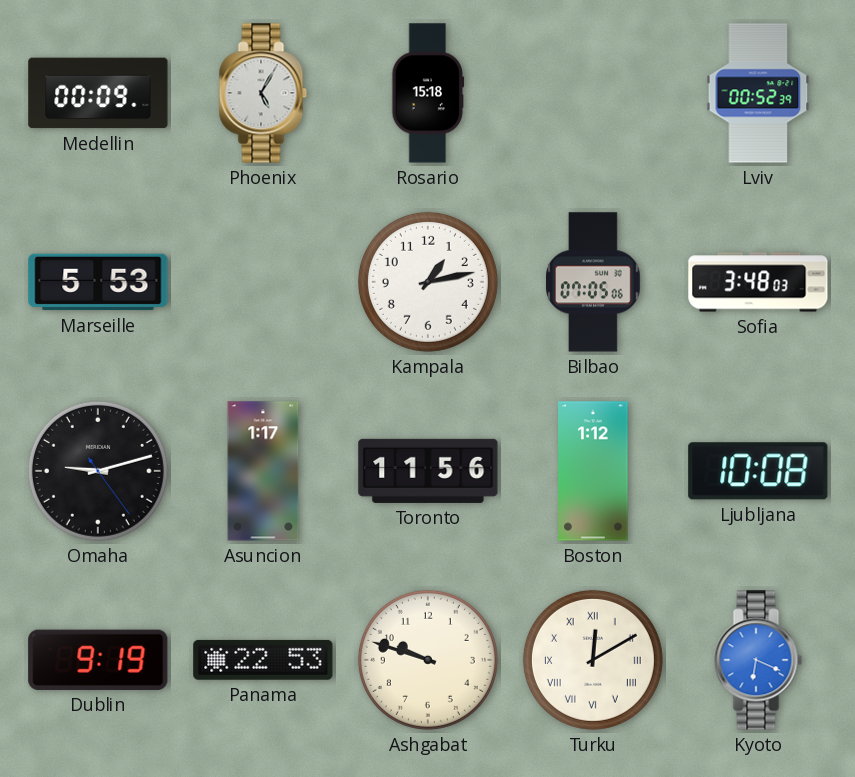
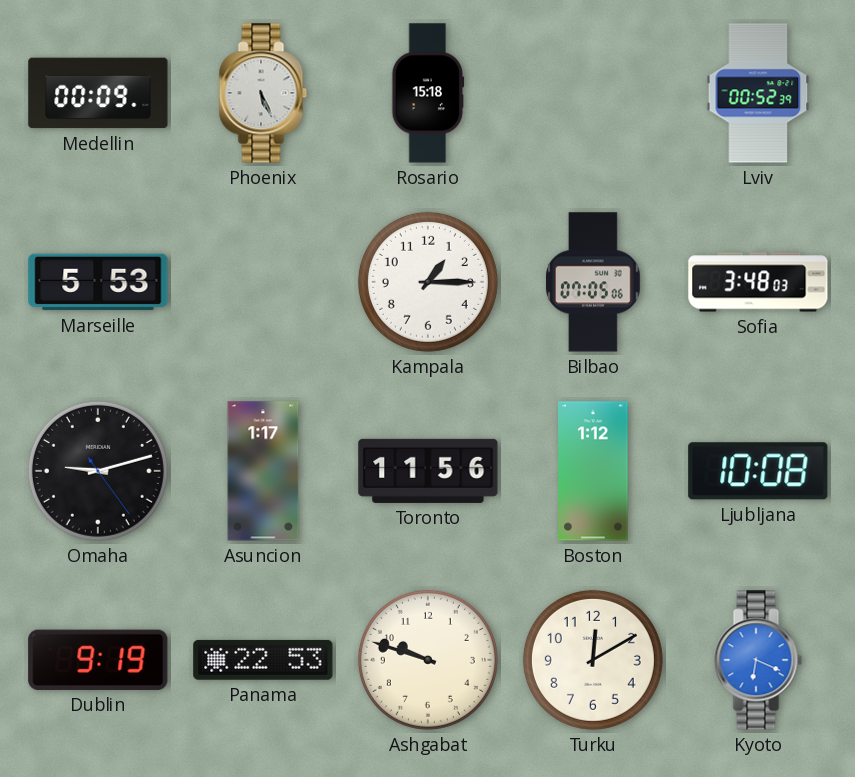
Phoenix: 5:05 -> 5:26
Kampala: 1:13 -> 1:15
Turku numerals: Roman -> Arabic
